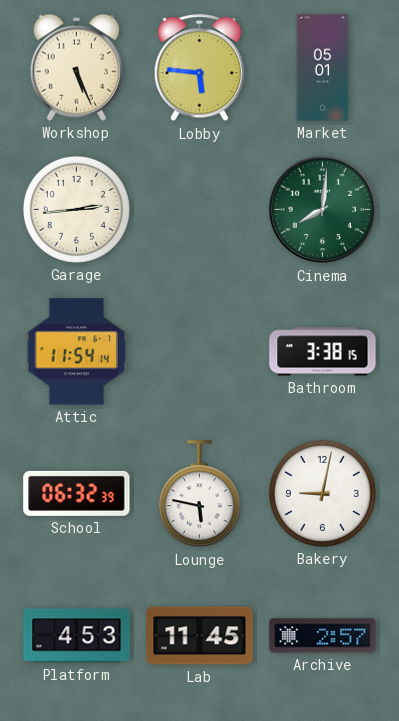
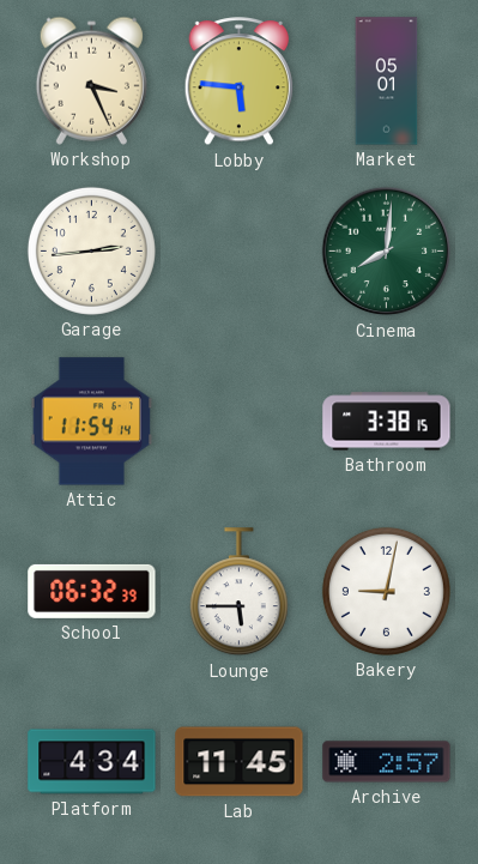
Workshop: 5:26 -> 3:26
Lounge: 5:47 -> 5:45
Platform: 4:53 -> 4:34
